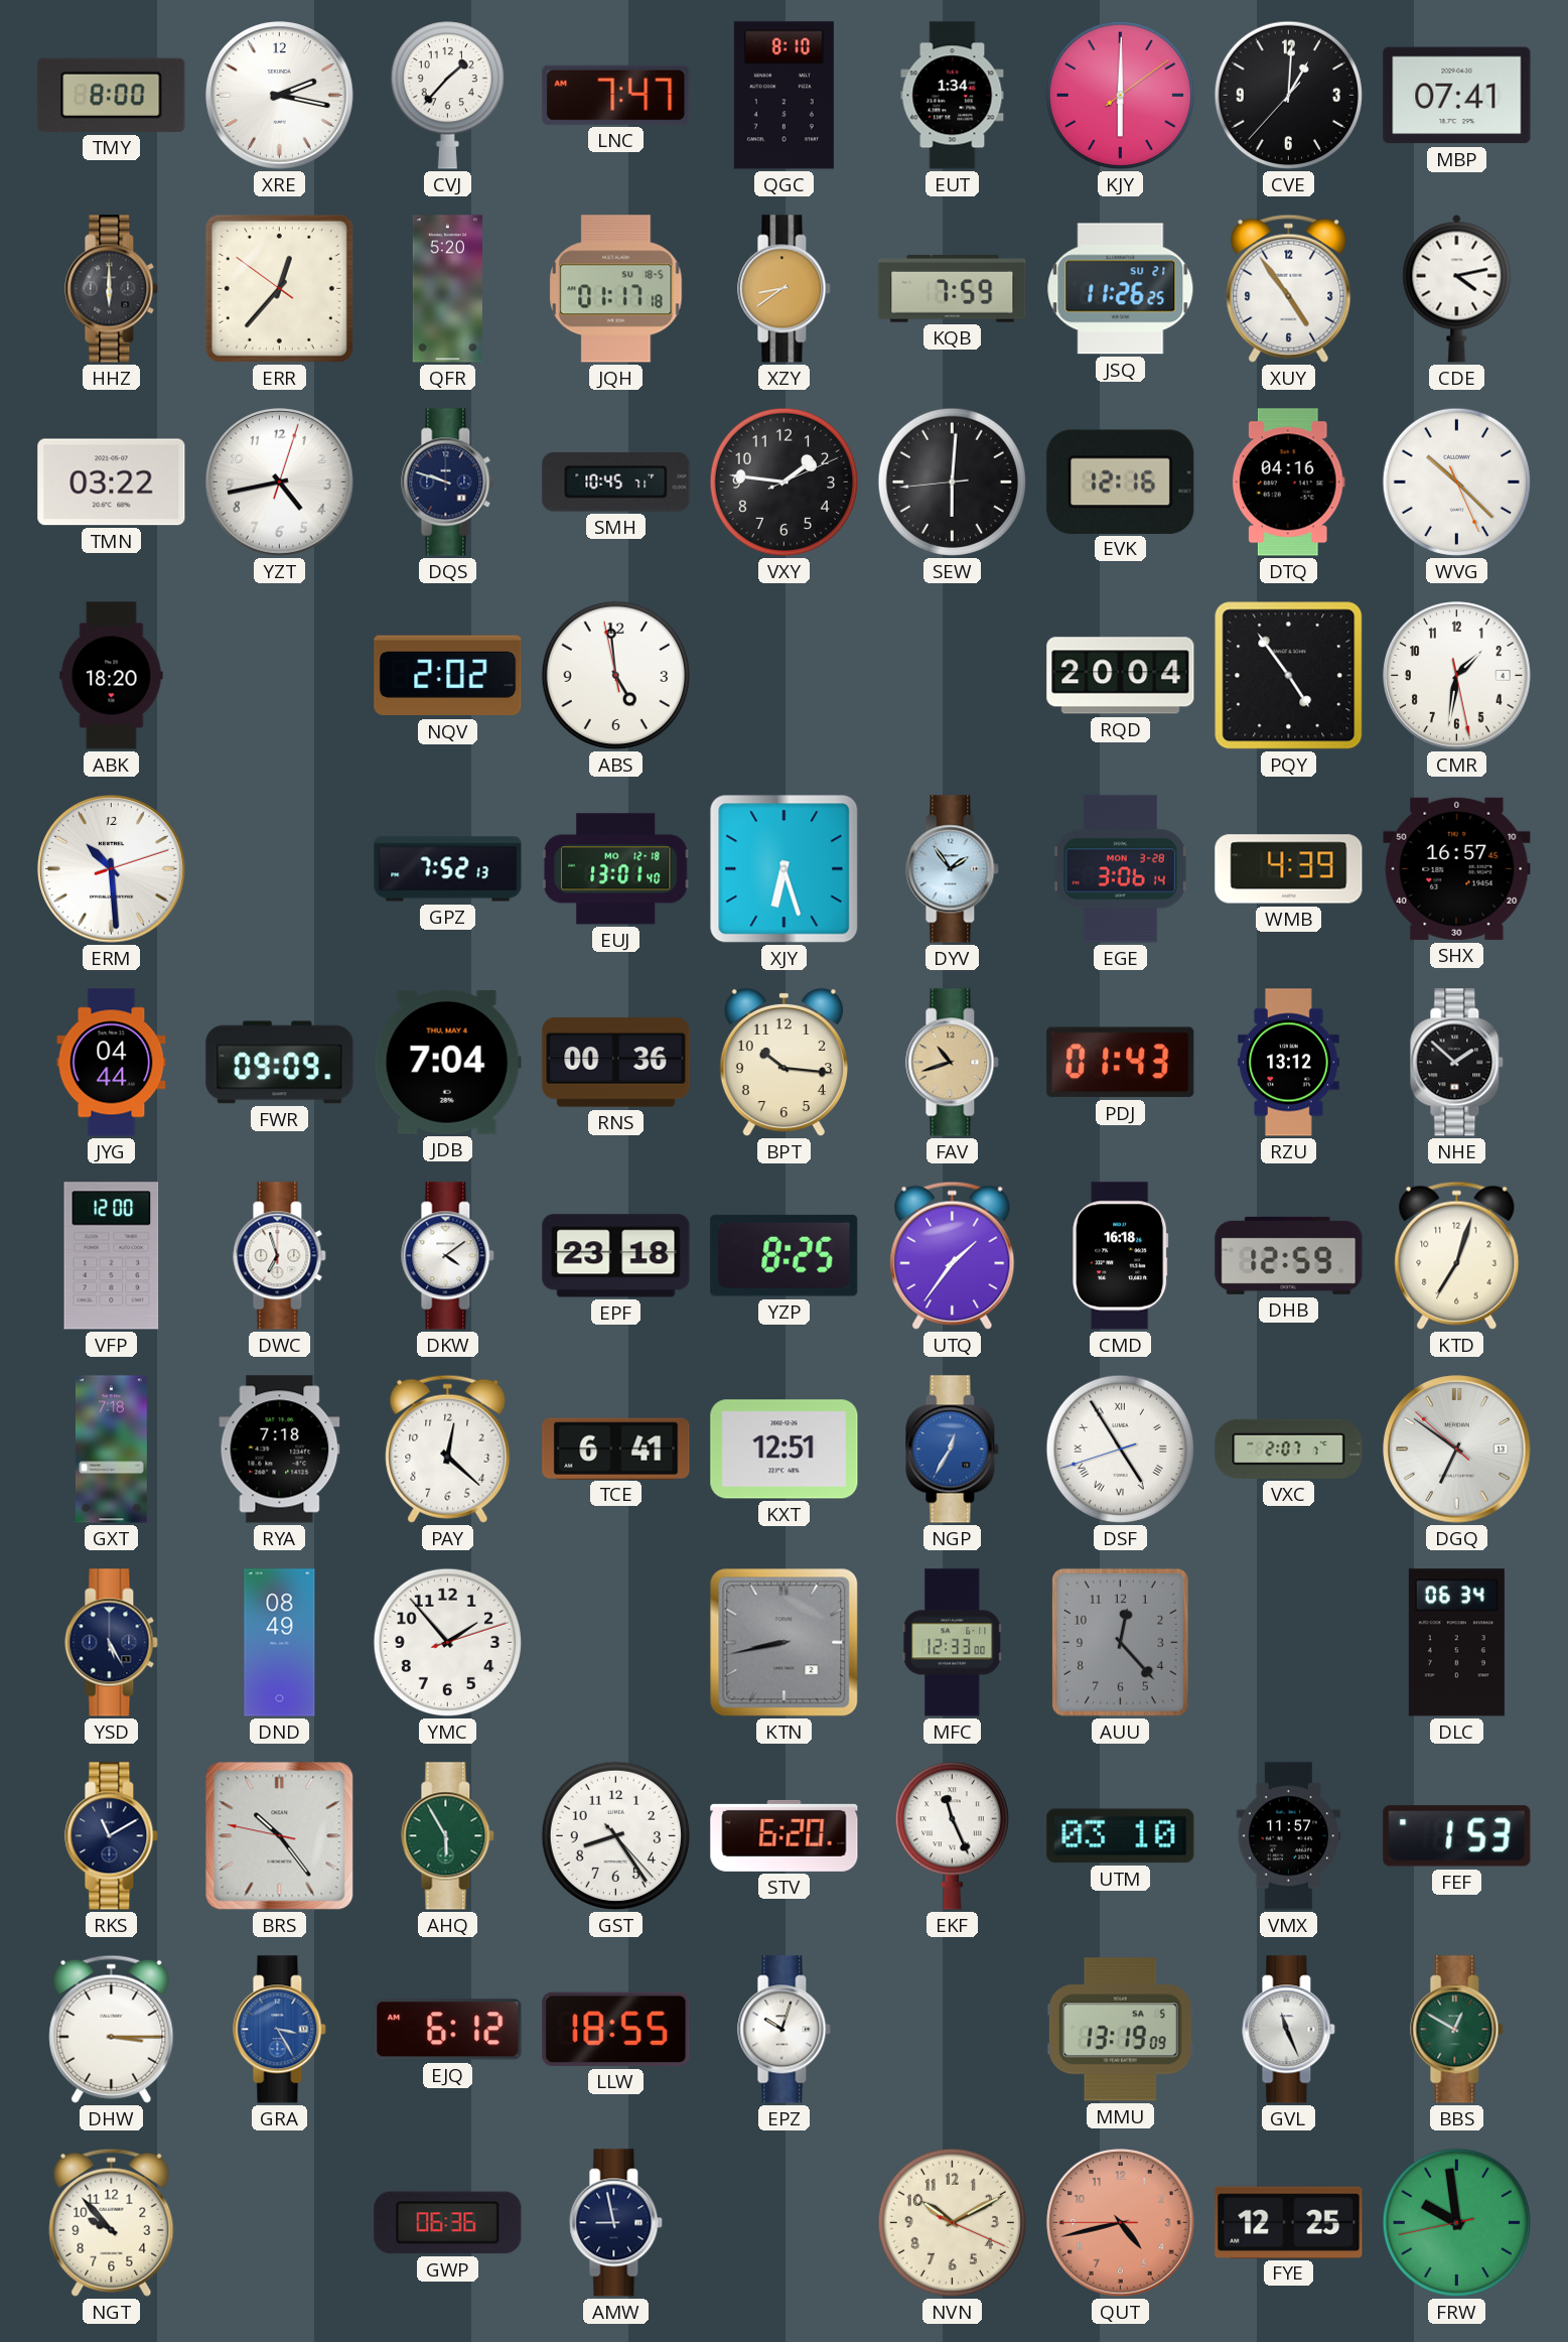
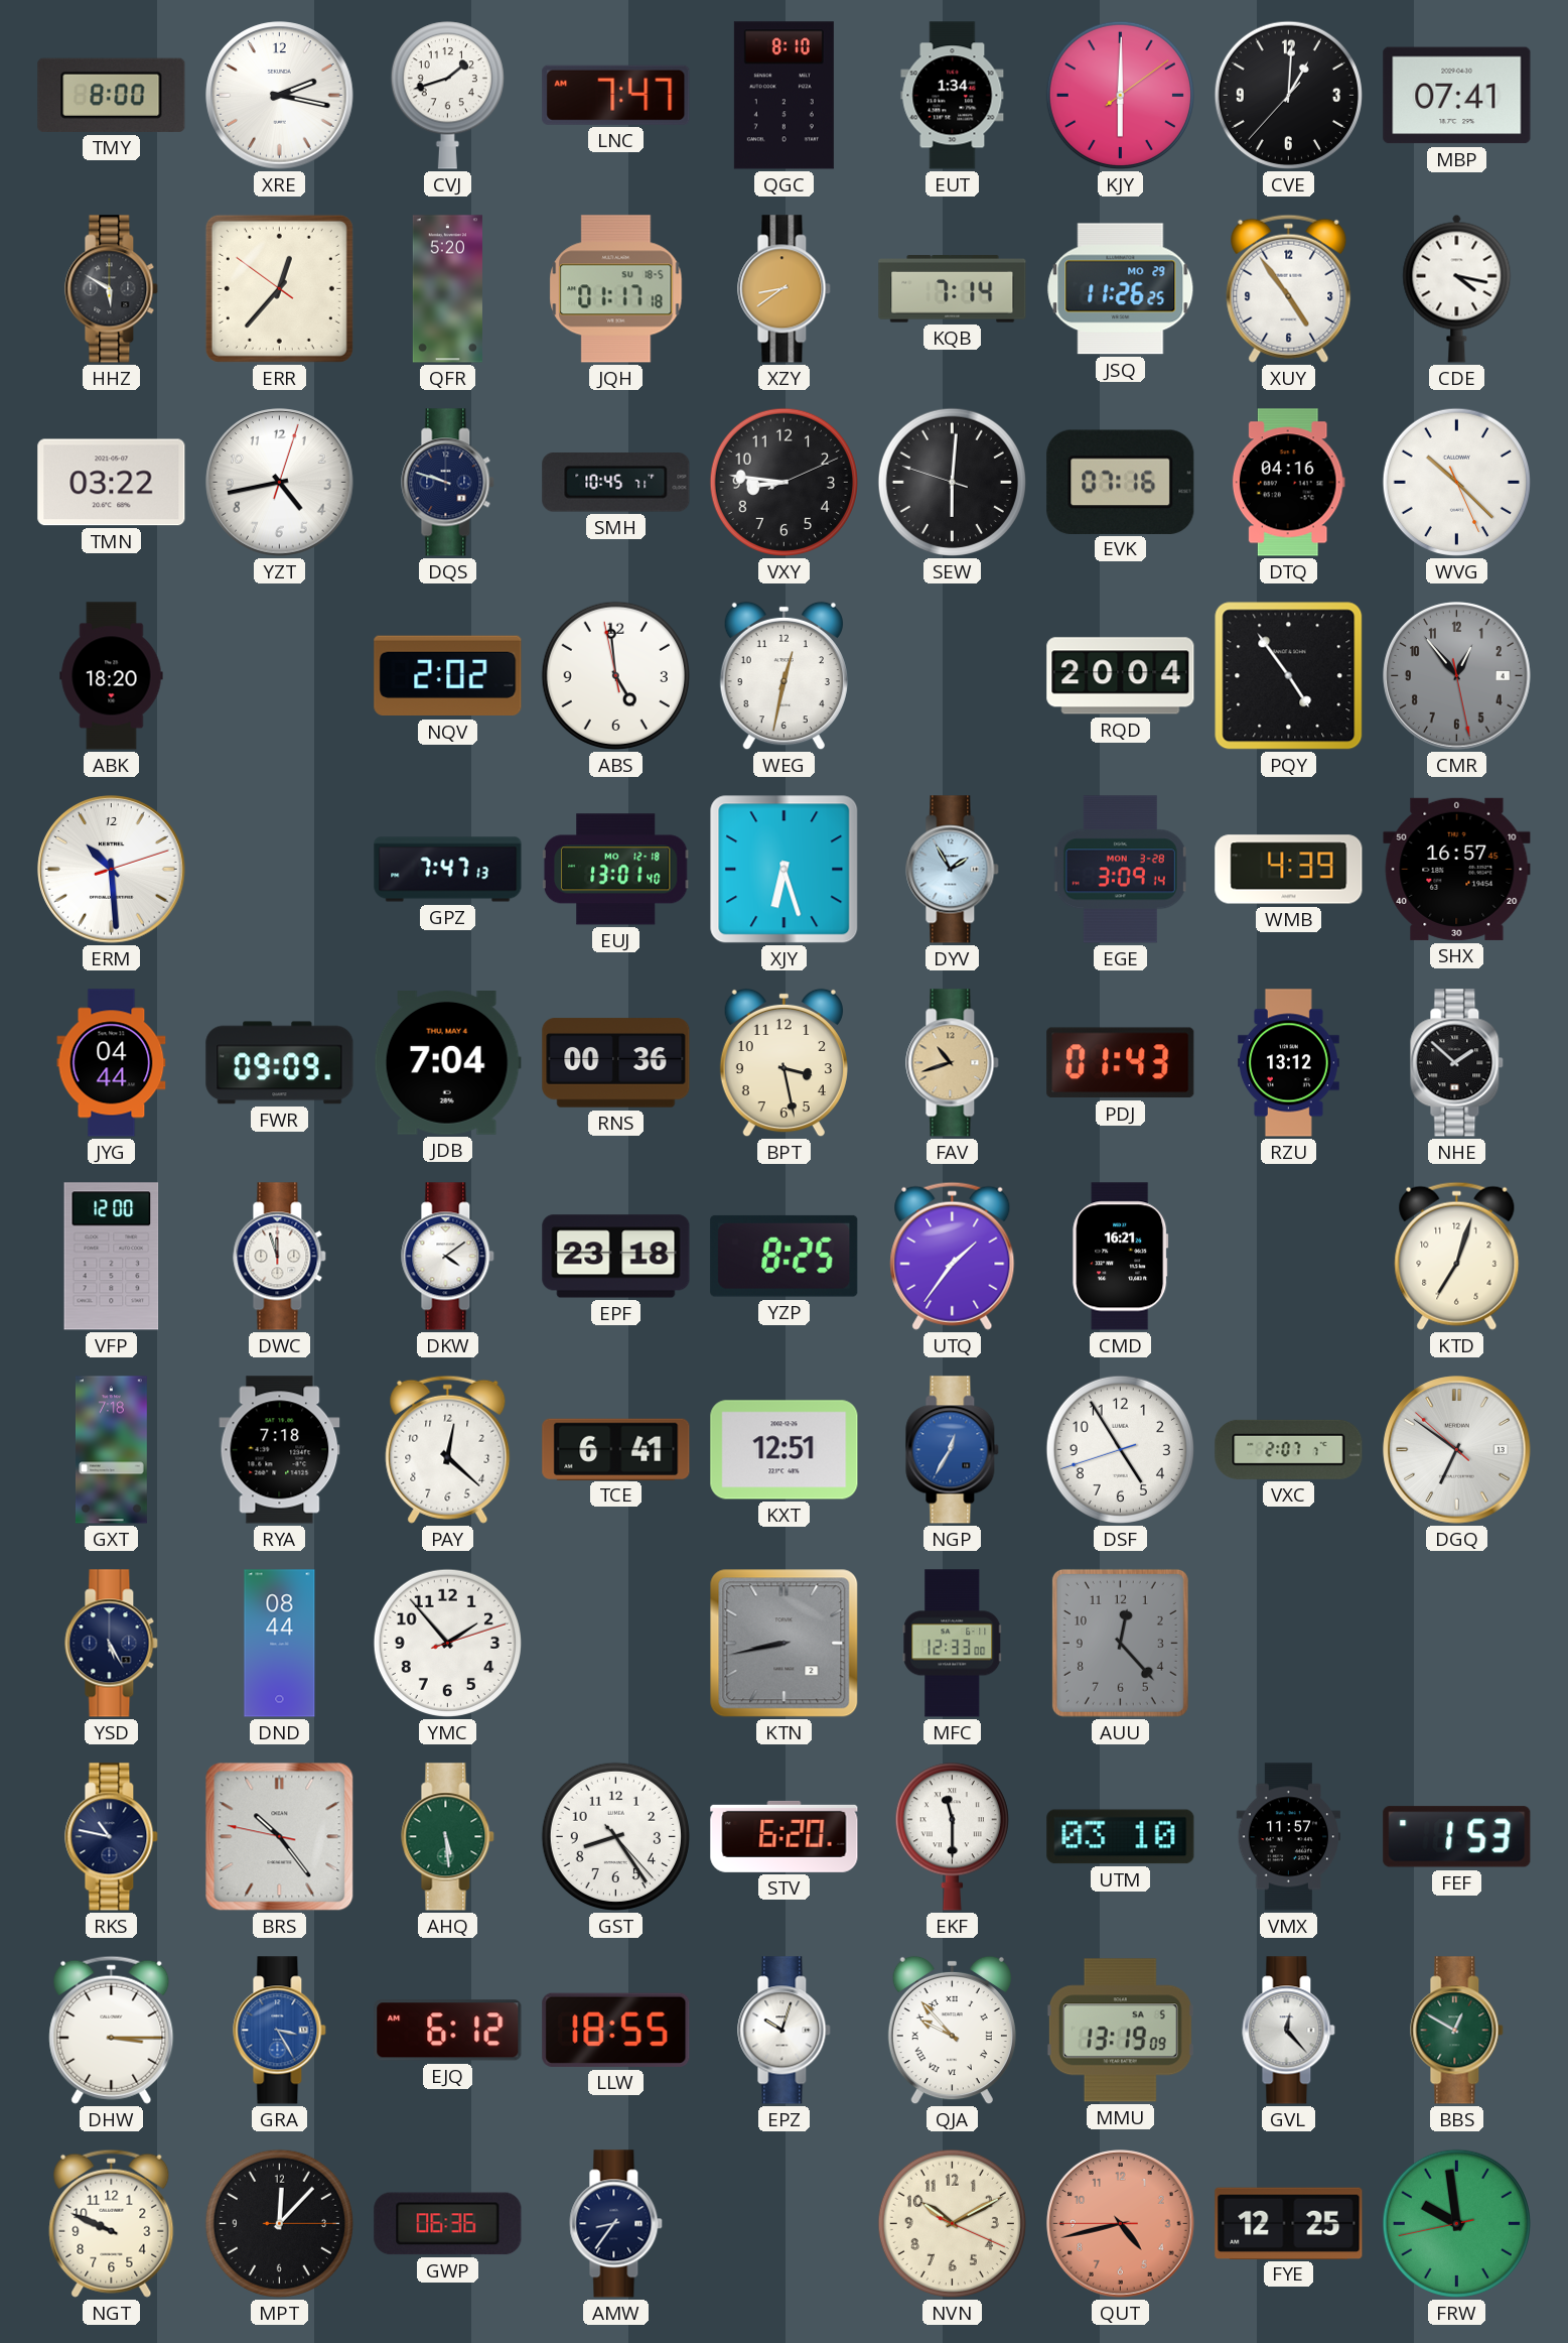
CVJ: 1:37 -> 1:42
HHZ: 6:00 -> 5:50
KQB: 7:59 -> 7:14
JSQ date: SU 21 -> MO 29
CDE: 4:13 -> 4:17
VXY: 1:46 -> 8:46
SEW: 6:00:44 -> 6:00:48
EVK: 12:16 -> 07:16
WEG: none -> 12:32
CMR: 1:31 -> 12:53
CMR dial: white -> grey
GPZ: 7:52 -> 7:47
DYV: 1:54 -> 1:55
EGE: 3:06 -> 3:09
BPT: 10:16 -> 3:28
DWC: 6:57 -> 11:57
CMD: 16:18 -> 16:21
DHB: 12:59 -> none
DSF numerals: Roman -> Arabic
DND: 08:49 -> 08:44
DLC: 06:34 -> none
RKS: 11:10 -> 10:47
AHQ: 5:55 -> 5:29
EKF: 11:26 -> 11:30
QJA: none -> 9:53
GVL: 11:26 -> 12:23
NGT: 9:53 -> 9:49
MPT: none -> 12:07
AMW: 8:58 -> 8:36
